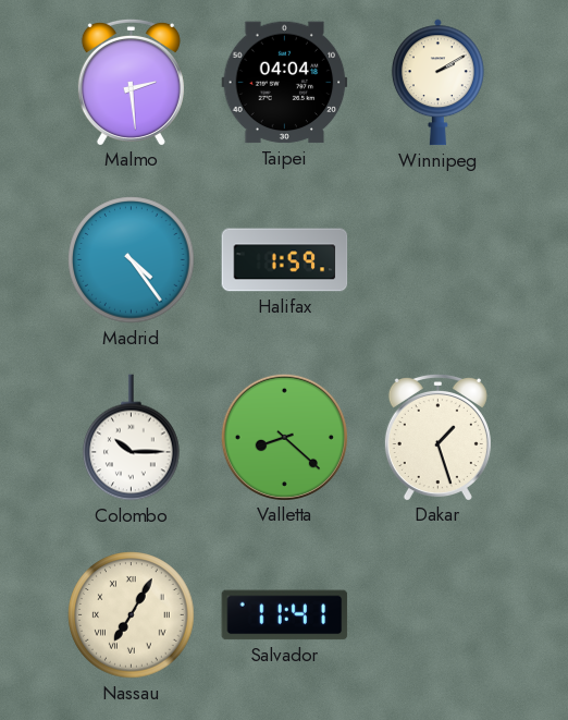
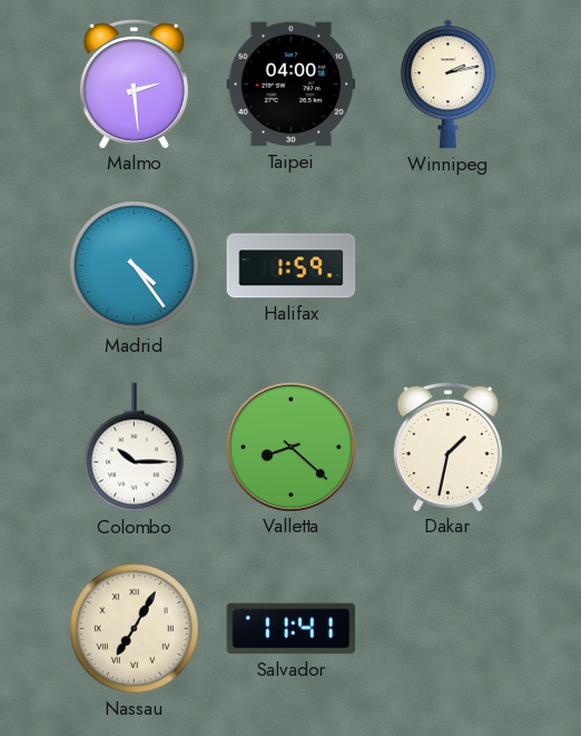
Taipei: 04:04 -> 04:00
Winnipeg: 2:10 -> 2:13
Dakar: 1:27 -> 1:32
